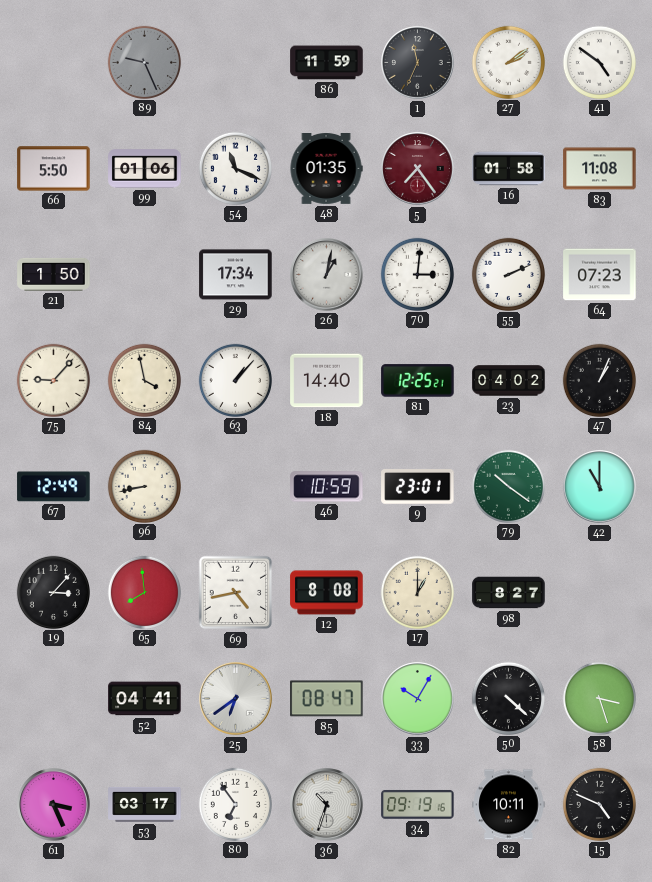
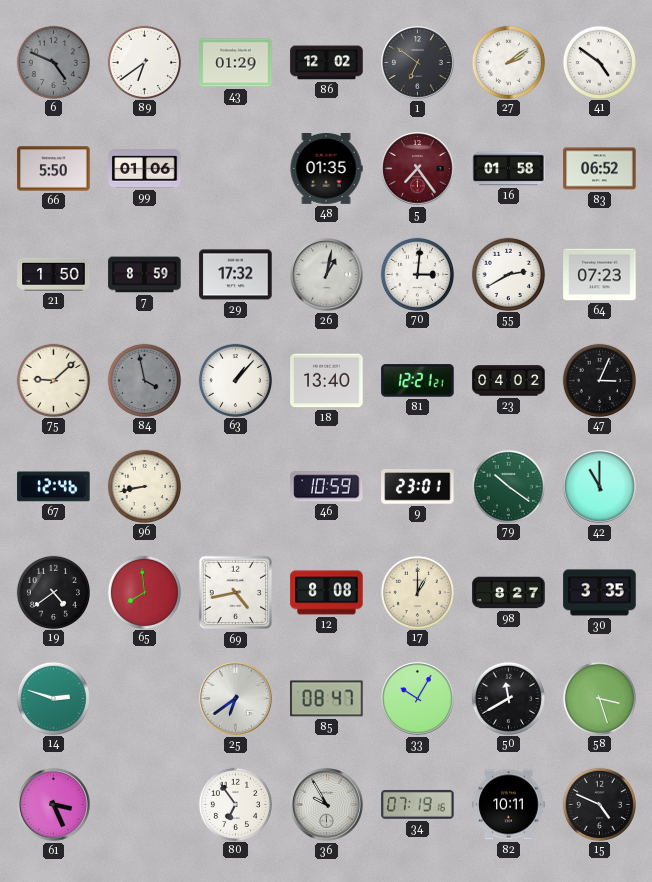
6: none -> 4:49
89: 9:26 -> 6:39
89 dial: grey -> white
43: none -> 01:29
86: 11:59 -> 12:02
1: 11:34 -> 6:51
54: 11:19 -> none
83: 11:08 -> 06:52
7: none -> 8:59
29: 17:34 -> 17:32
55: 2:11 -> 2:40
75: 9:07 -> 9:08
84 dial: cream -> grey
18: 14:40 -> 13:40
81: 12:25 -> 12:21
47: 1:04 -> 3:04
67: 12:49 -> 12:46
19: 3:07 -> 4:39
30: none -> 3:35
14: none -> 2:48
52: 04:41 -> none
50: 4:22 -> 11:40
53: 03:17 -> none
36: 10:33 -> 9:55
34: 09:19 -> 07:19
